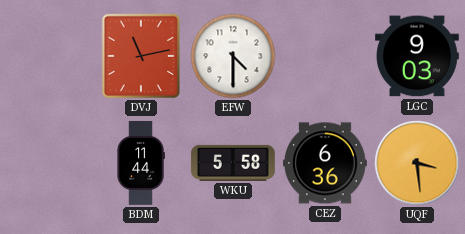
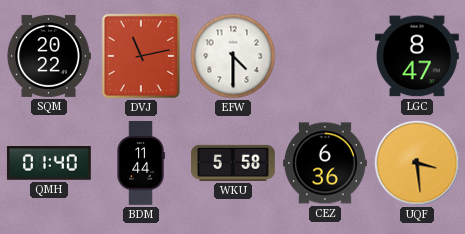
SQM: none -> 20:22
LGC: 9:03 -> 8:47
QMH: none -> 01:40
